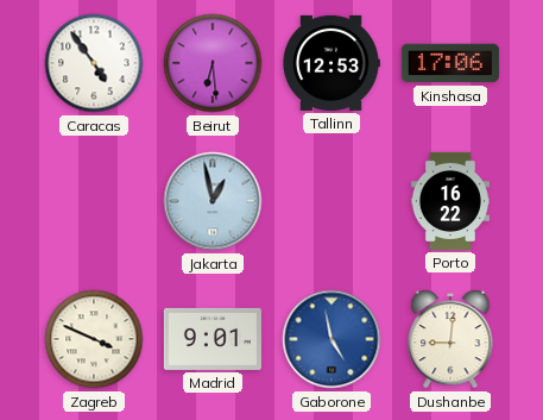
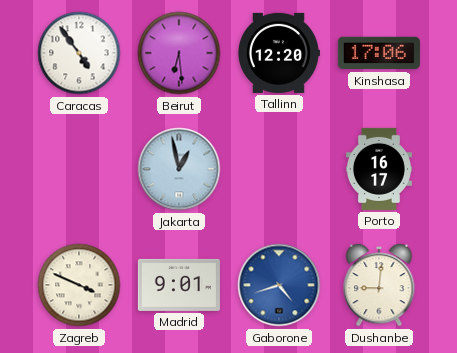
Tallinn: 12:53 -> 12:20
Porto: 16:22 -> 16:17
Gaborone: 4:58 -> 4:42
